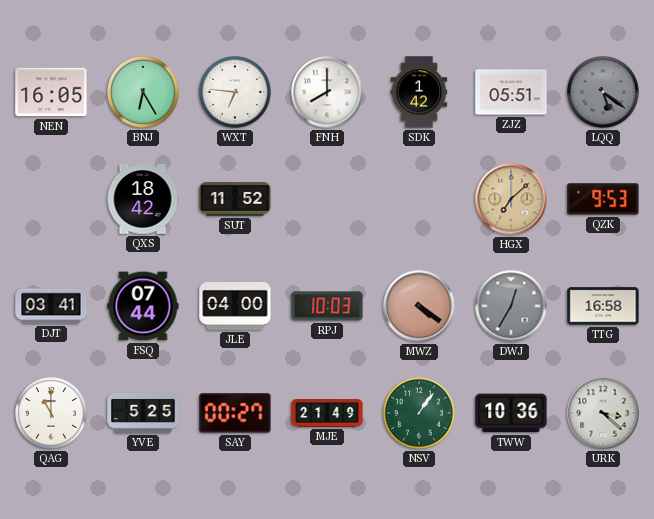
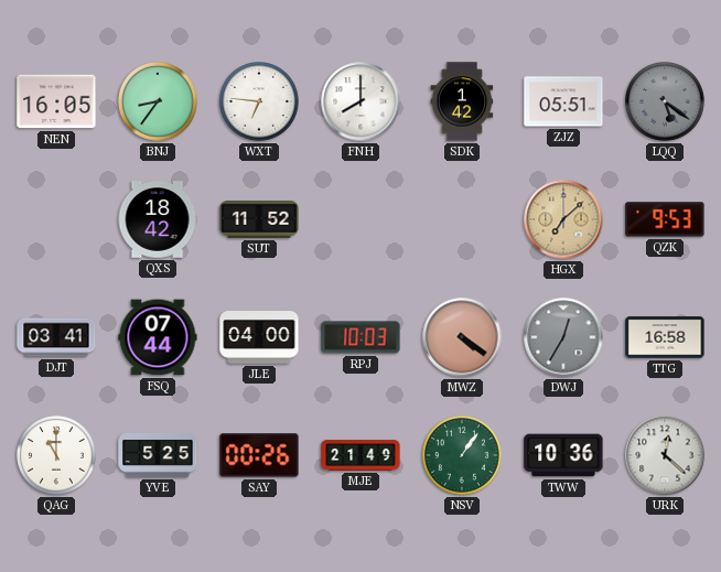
BNJ: 6:25 -> 8:36
SAY: 00:27 -> 00:26
URK: 3:22 -> 12:22
